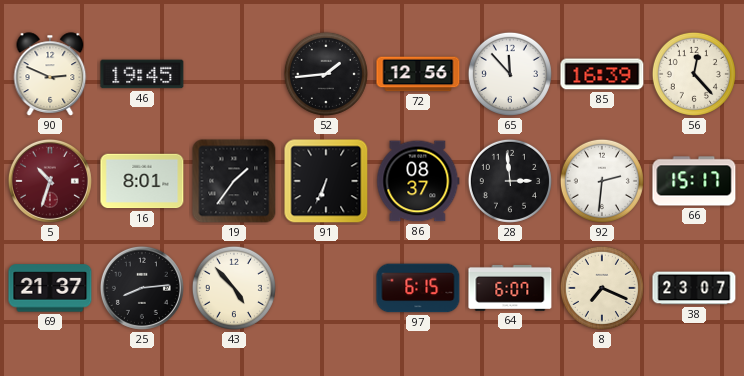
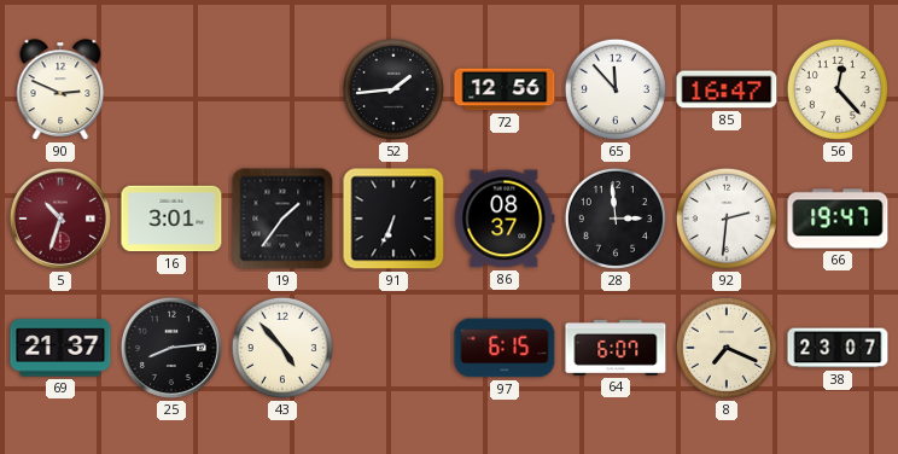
46: 19:45 -> none
85: 16:39 -> 16:47
16: 8:01 -> 3:01
66: 15:17 -> 19:47
